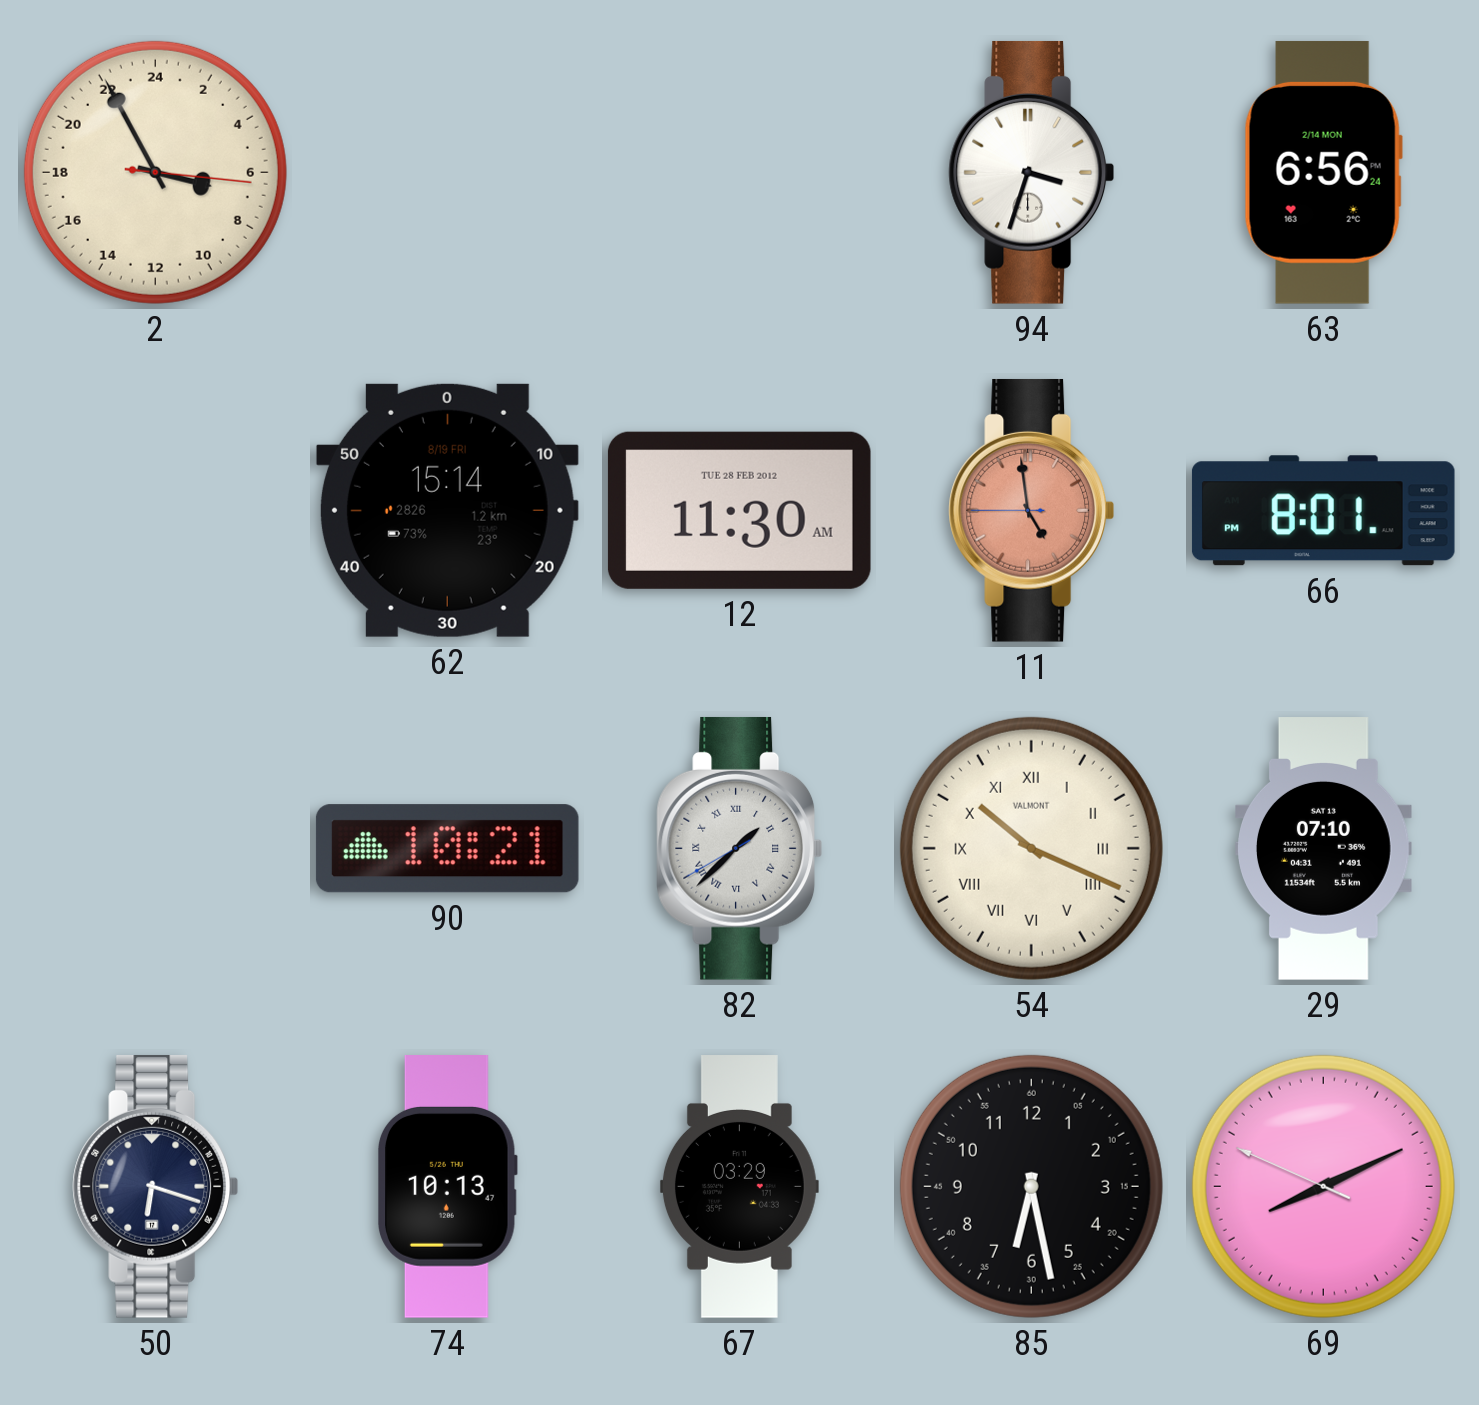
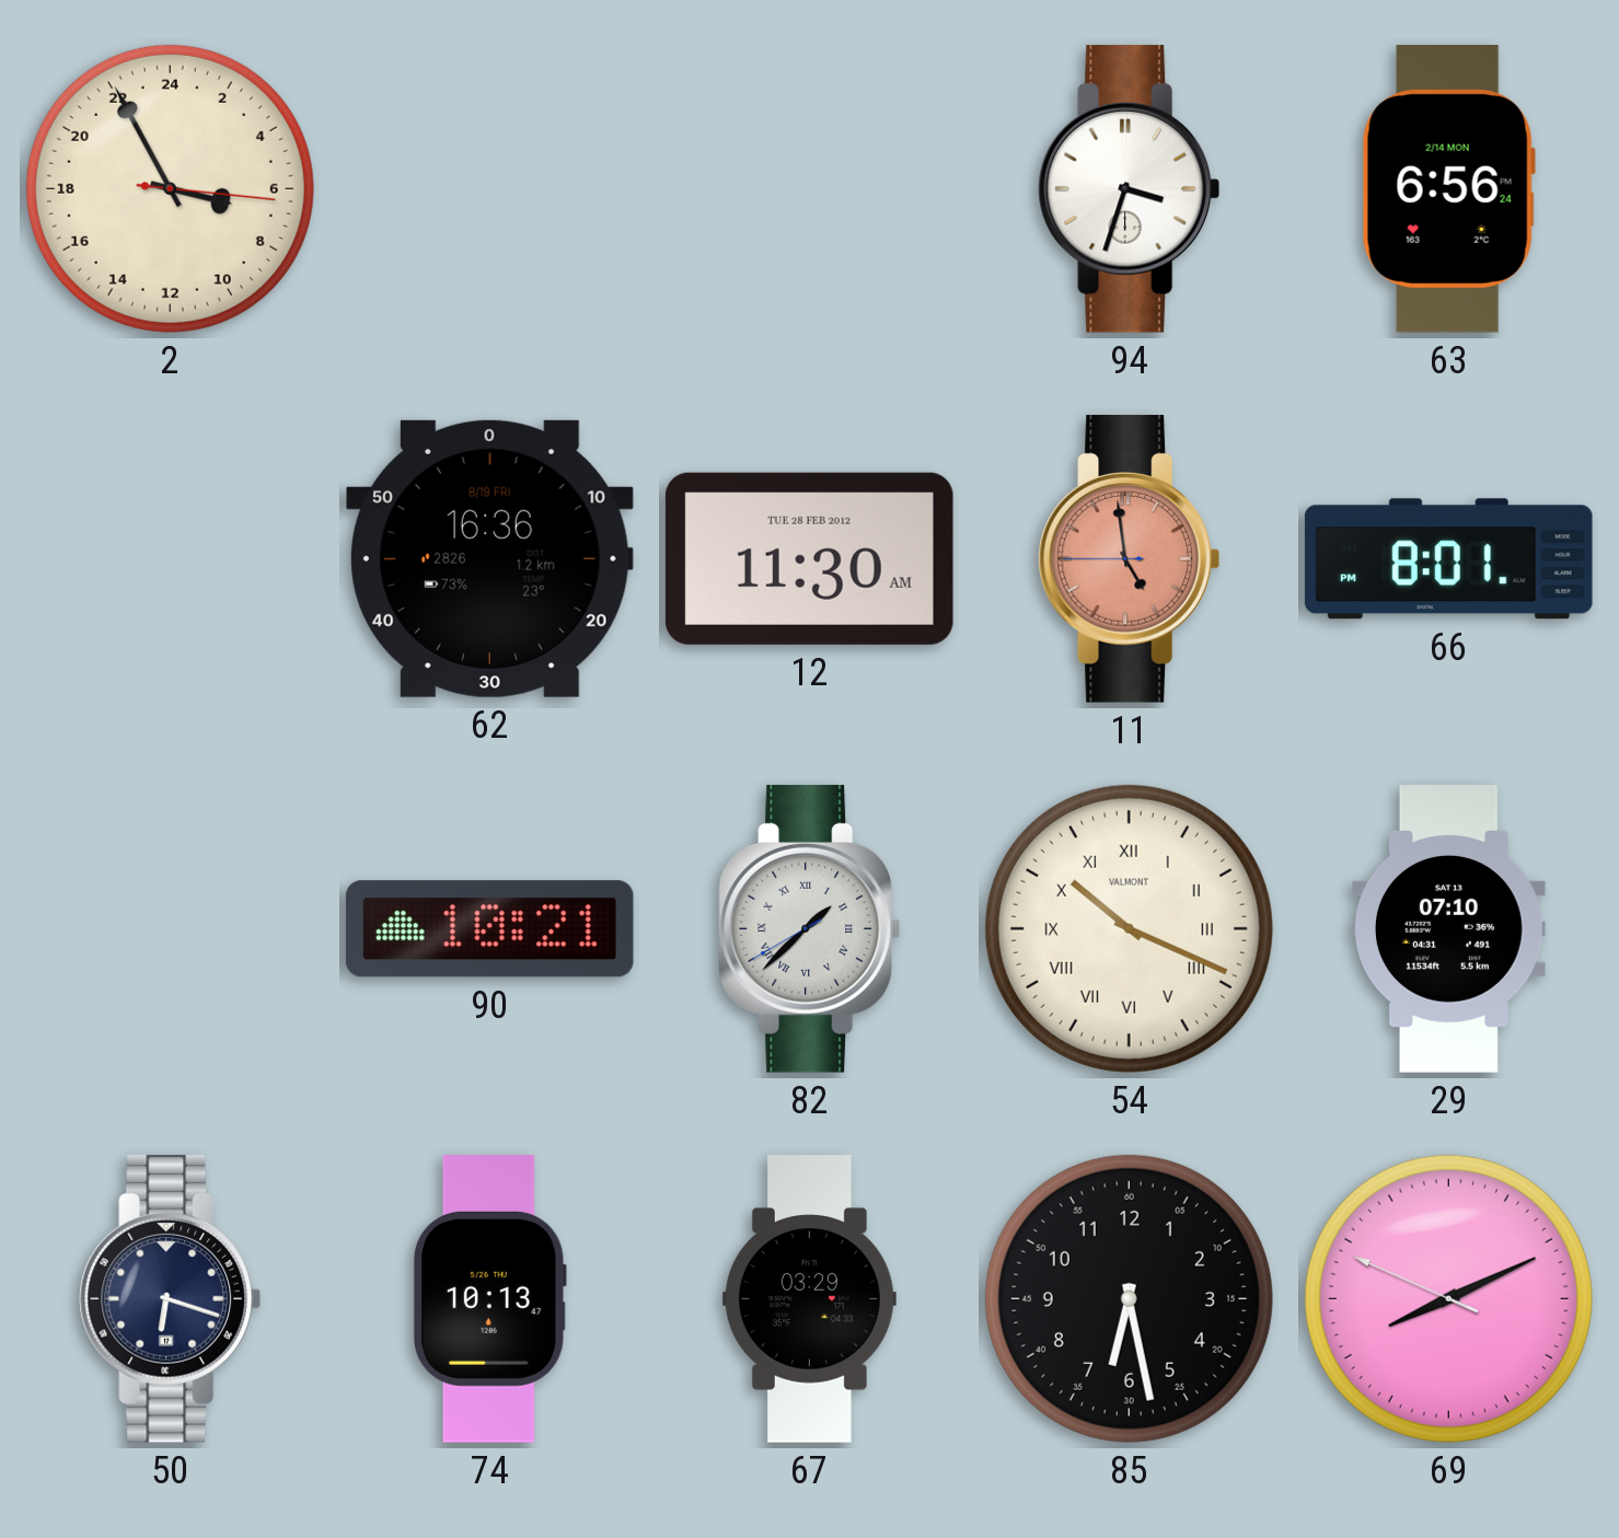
62: 15:14 -> 16:36
